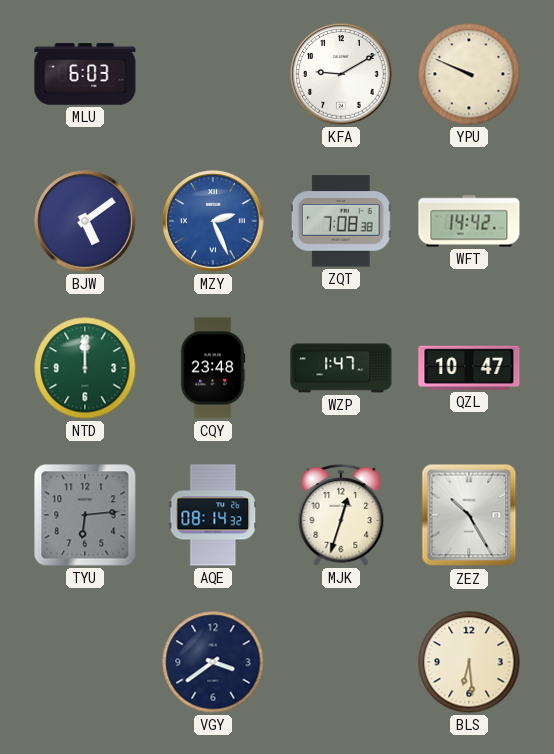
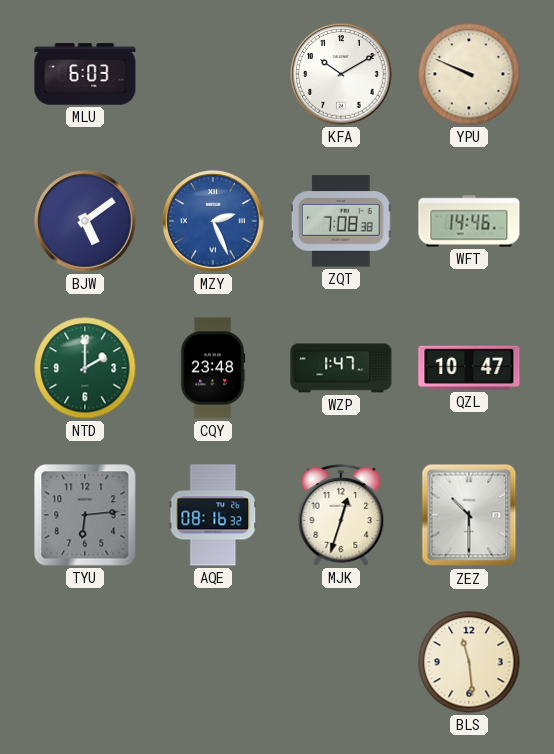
KFA: 9:10 -> 10:10
WFT: 14:42 -> 14:46
NTD: 12:00 -> 2:00
AQE: 08:14 -> 08:16
ZEZ: 10:25 -> 10:30
VGY: 3:39 -> none
BLS: 6:29 -> 11:29
